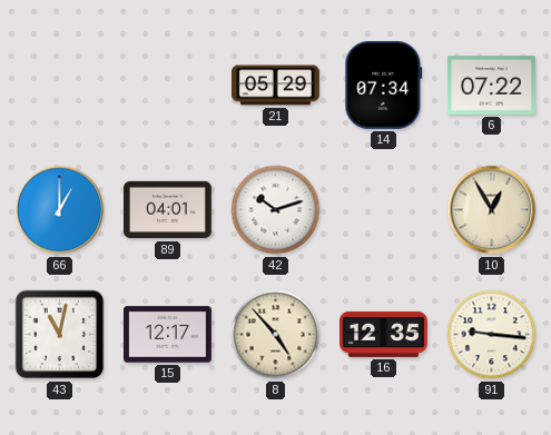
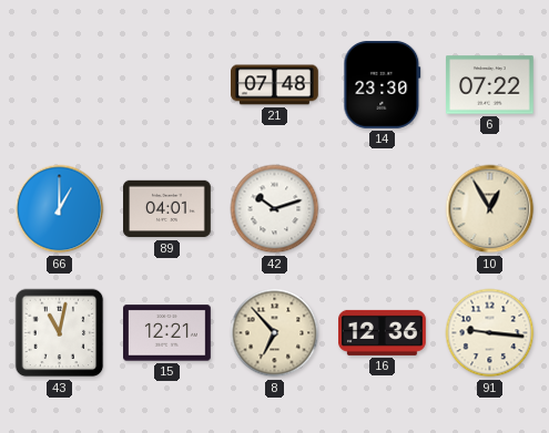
21: 05:29 -> 07:48
14: 07:34 -> 23:30
15: 12:17 -> 12:21
8: 4:53 -> 6:53
16: 12:35 -> 12:36
